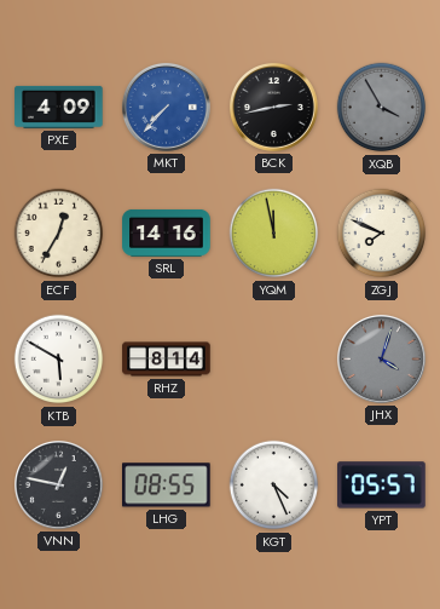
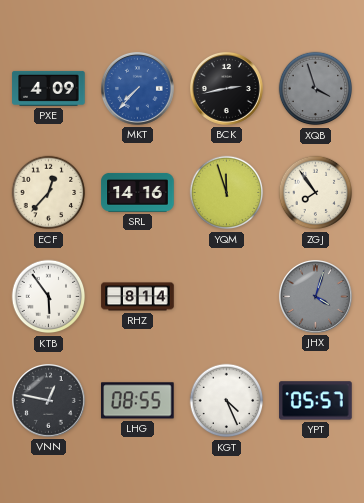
XQB: 3:55 -> 3:57
ECF: 12:35 -> 12:37
YQM: 11:58 -> 11:57
ZGJ: 7:49 -> 7:54
KTB: 5:50 -> 5:54
